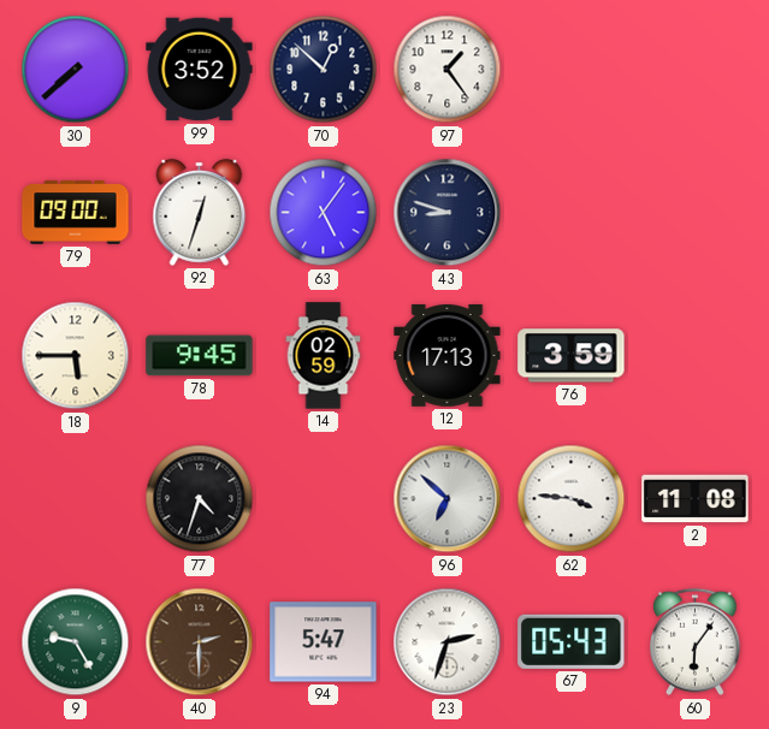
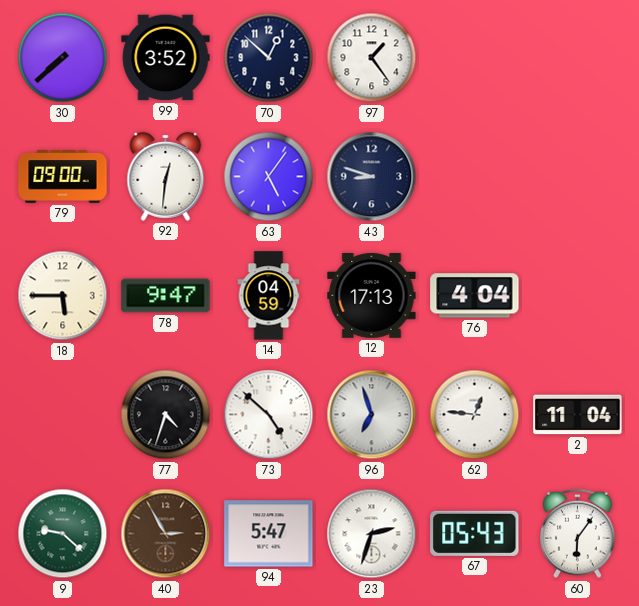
92: 12:33 -> 12:31
78: 9:45 -> 9:47
14: 02:59 -> 04:59
76: 3:59 -> 4:04
73: none -> 4:52
96: 6:52 -> 6:57
62: 3:46 -> 12:46
2: 11:08 -> 11:04
9: 9:25 -> 9:22
40: 2:30 -> 2:55
